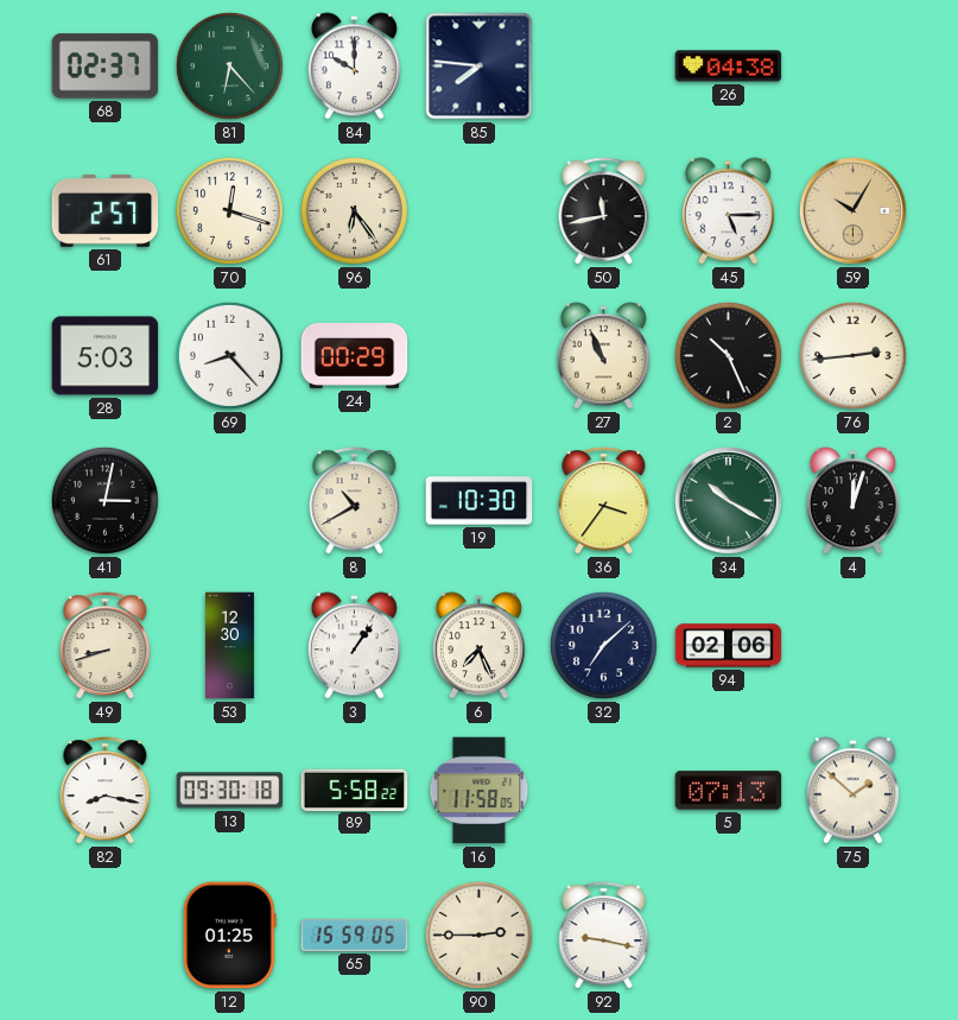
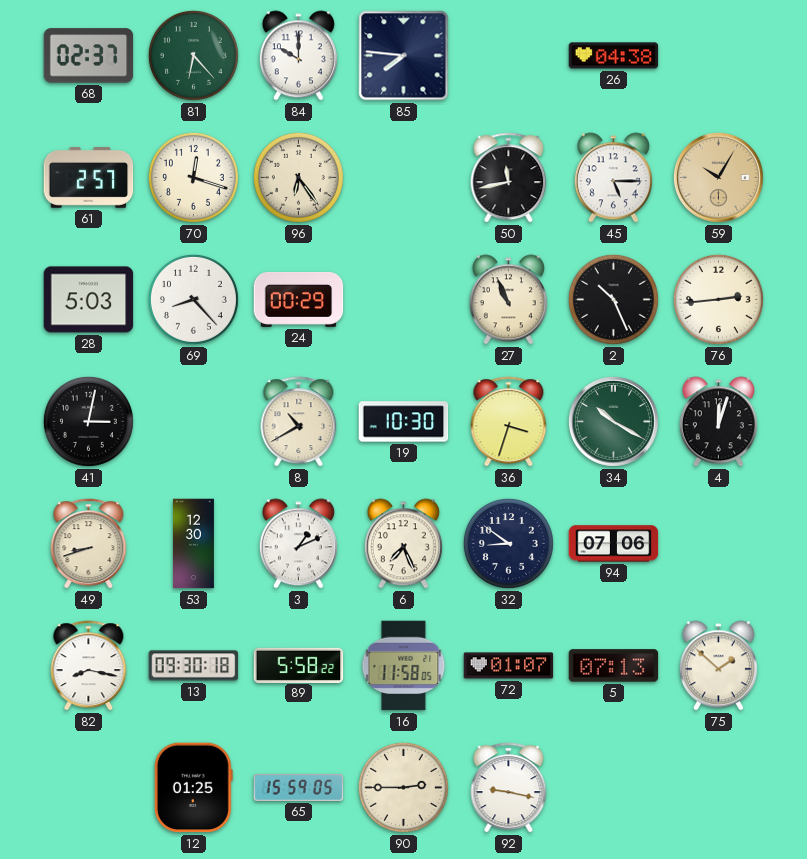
36: 3:36 -> 3:33
3: 1:06 -> 1:11
32: 7:08 -> 8:51
94: 02:06 -> 07:06
72: none -> 01:07
